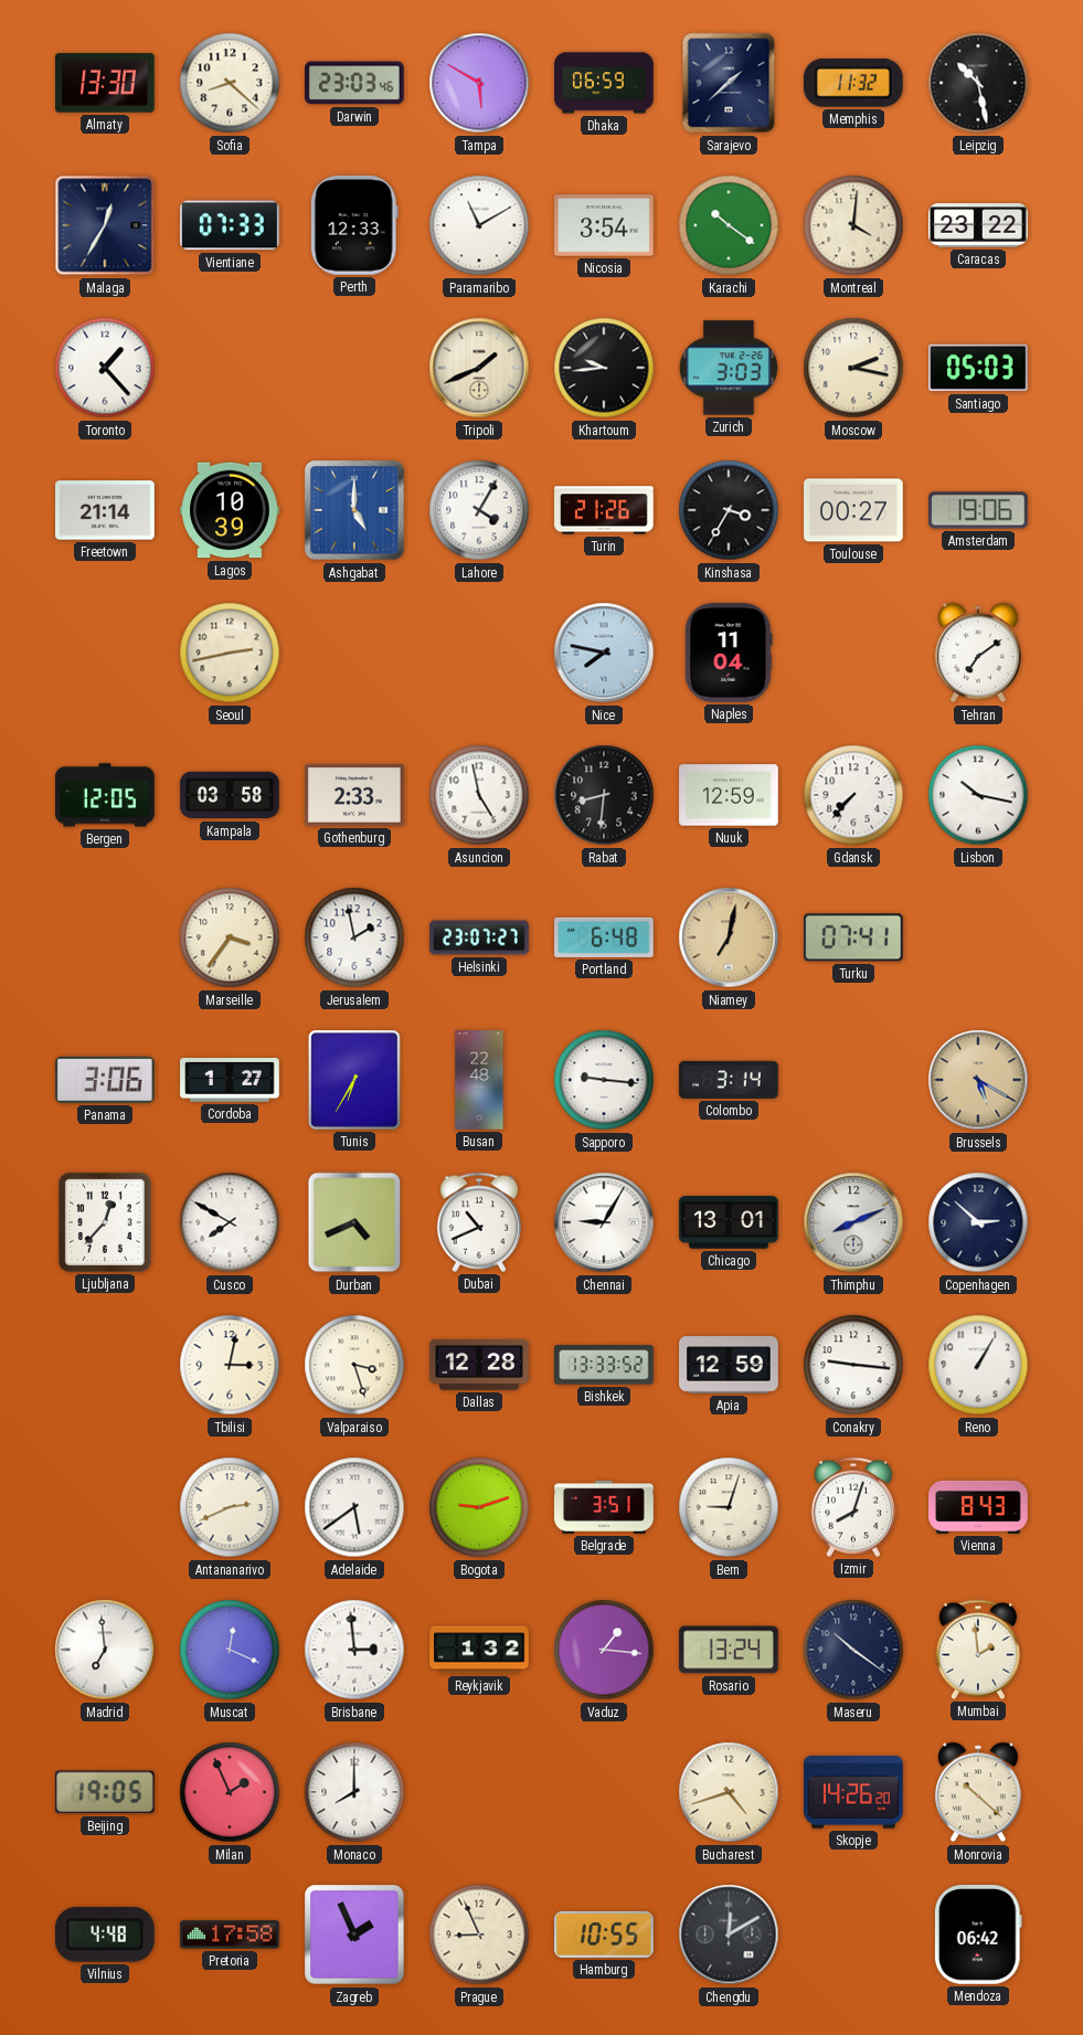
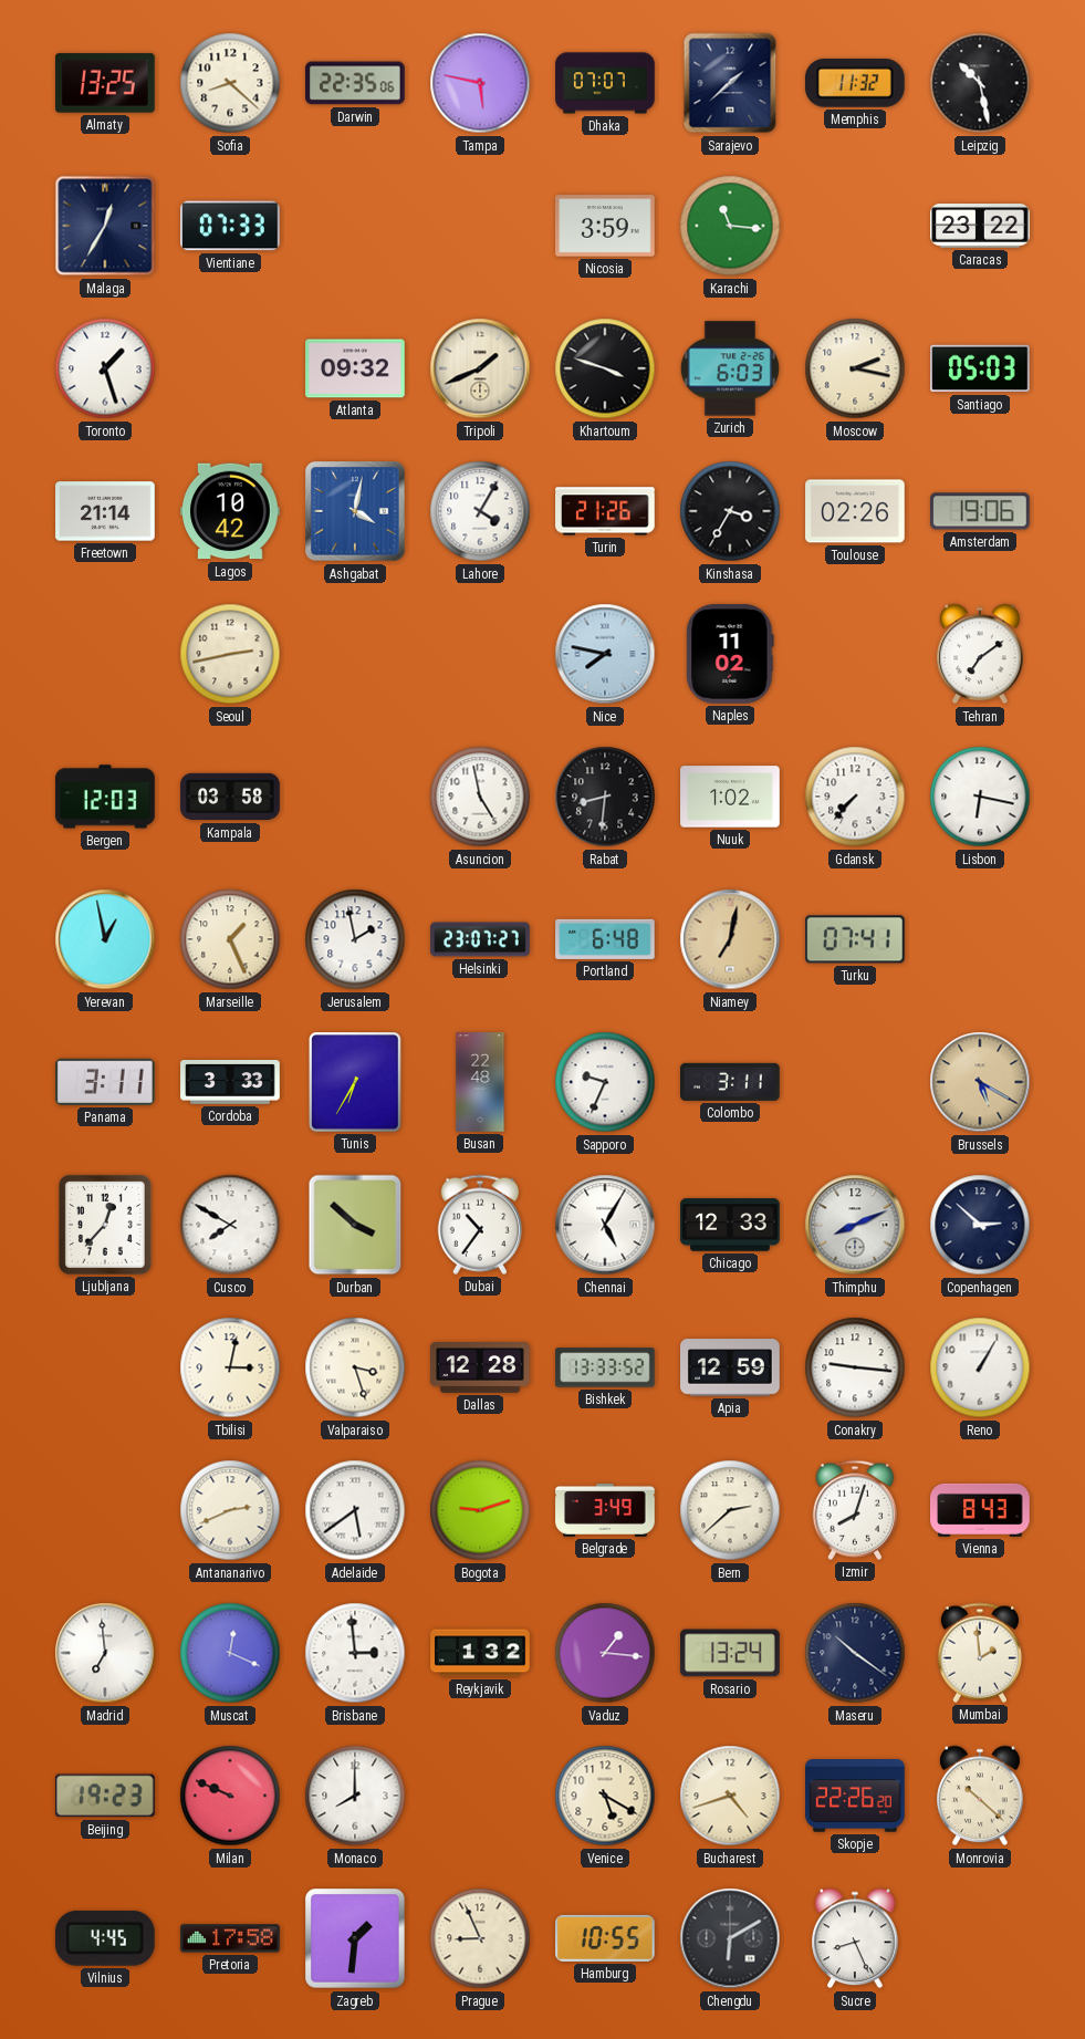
Almaty: 13:30 -> 13:25
Darwin: 23:03 -> 22:35
Tampa: 5:50 -> 5:47
Dhaka: 06:59 -> 07:07
Perth: 12:33 -> none
Paramaribo: 11:10 -> none
Nicosia: 3:54 -> 3:59
Karachi: 10:21 -> 11:16
Montreal: 4:01 -> none
Toronto: 1:23 -> 1:27
Atlanta: none -> 09:32
Khartoum: 9:44 -> 3:48
Zurich: 3:03 -> 6:03
Lagos: 10:39 -> 10:42
Ashgabat: 5:00 -> 4:02
Toulouse: 00:27 -> 02:26
Naples: 11:04 -> 11:02
Bergen: 12:05 -> 12:03
Gothenburg: 2:33 -> none
Nuuk: 12:59 -> 1:02
Lisbon: 10:17 -> 6:17
Yerevan: none -> 12:58
Marseille: 3:36 -> 1:26
Panama: 3:06 -> 3:11
Cordoba: 1:27 -> 3:33
Sapporo: 9:16 -> 9:34
Colombo: 3:14 -> 3:11
Durban: 4:41 -> 3:52
Dubai: 10:41 -> 10:36
Chennai: 9:05 -> 5:05
Chicago: 13:01 -> 12:33
Belgrade: 3:51 -> 3:49
Bern: 9:03 -> 2:38
Beijing: 19:05 -> 19:23
Milan: 1:56 -> 9:49
Venice: none -> 5:20
Skopje: 14:26 -> 22:26
Vilnius: 4:48 -> 4:45
Zagreb: 1:56 -> 1:31
Chengdu: 12:10 -> 6:10
Sucre: none -> 8:26
Mendoza: 06:42 -> none
